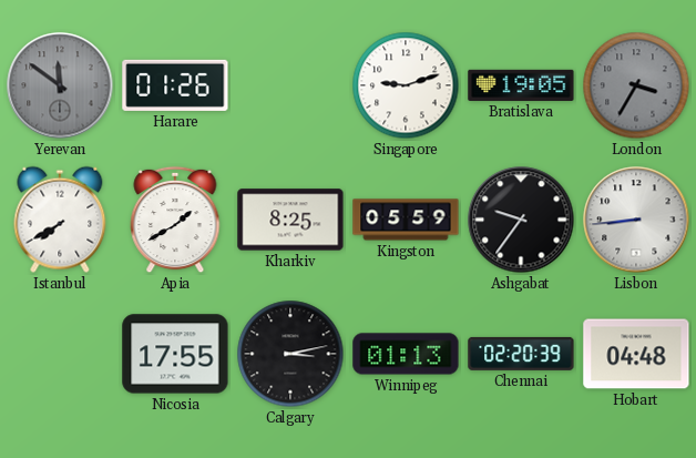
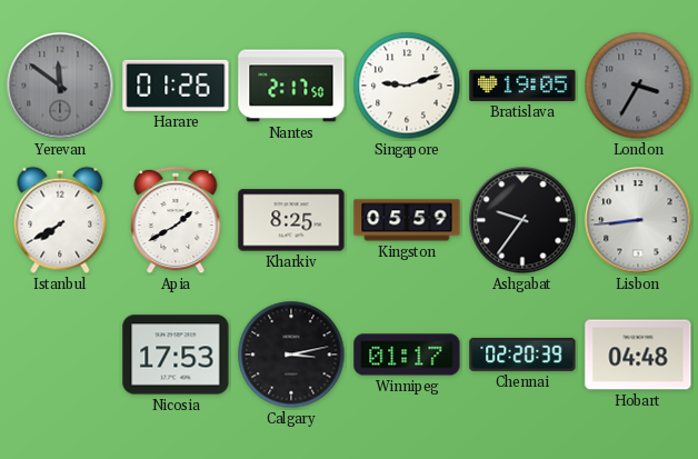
Nantes: none -> 2:17
Nicosia: 17:55 -> 17:53
Winnipeg: 01:13 -> 01:17
